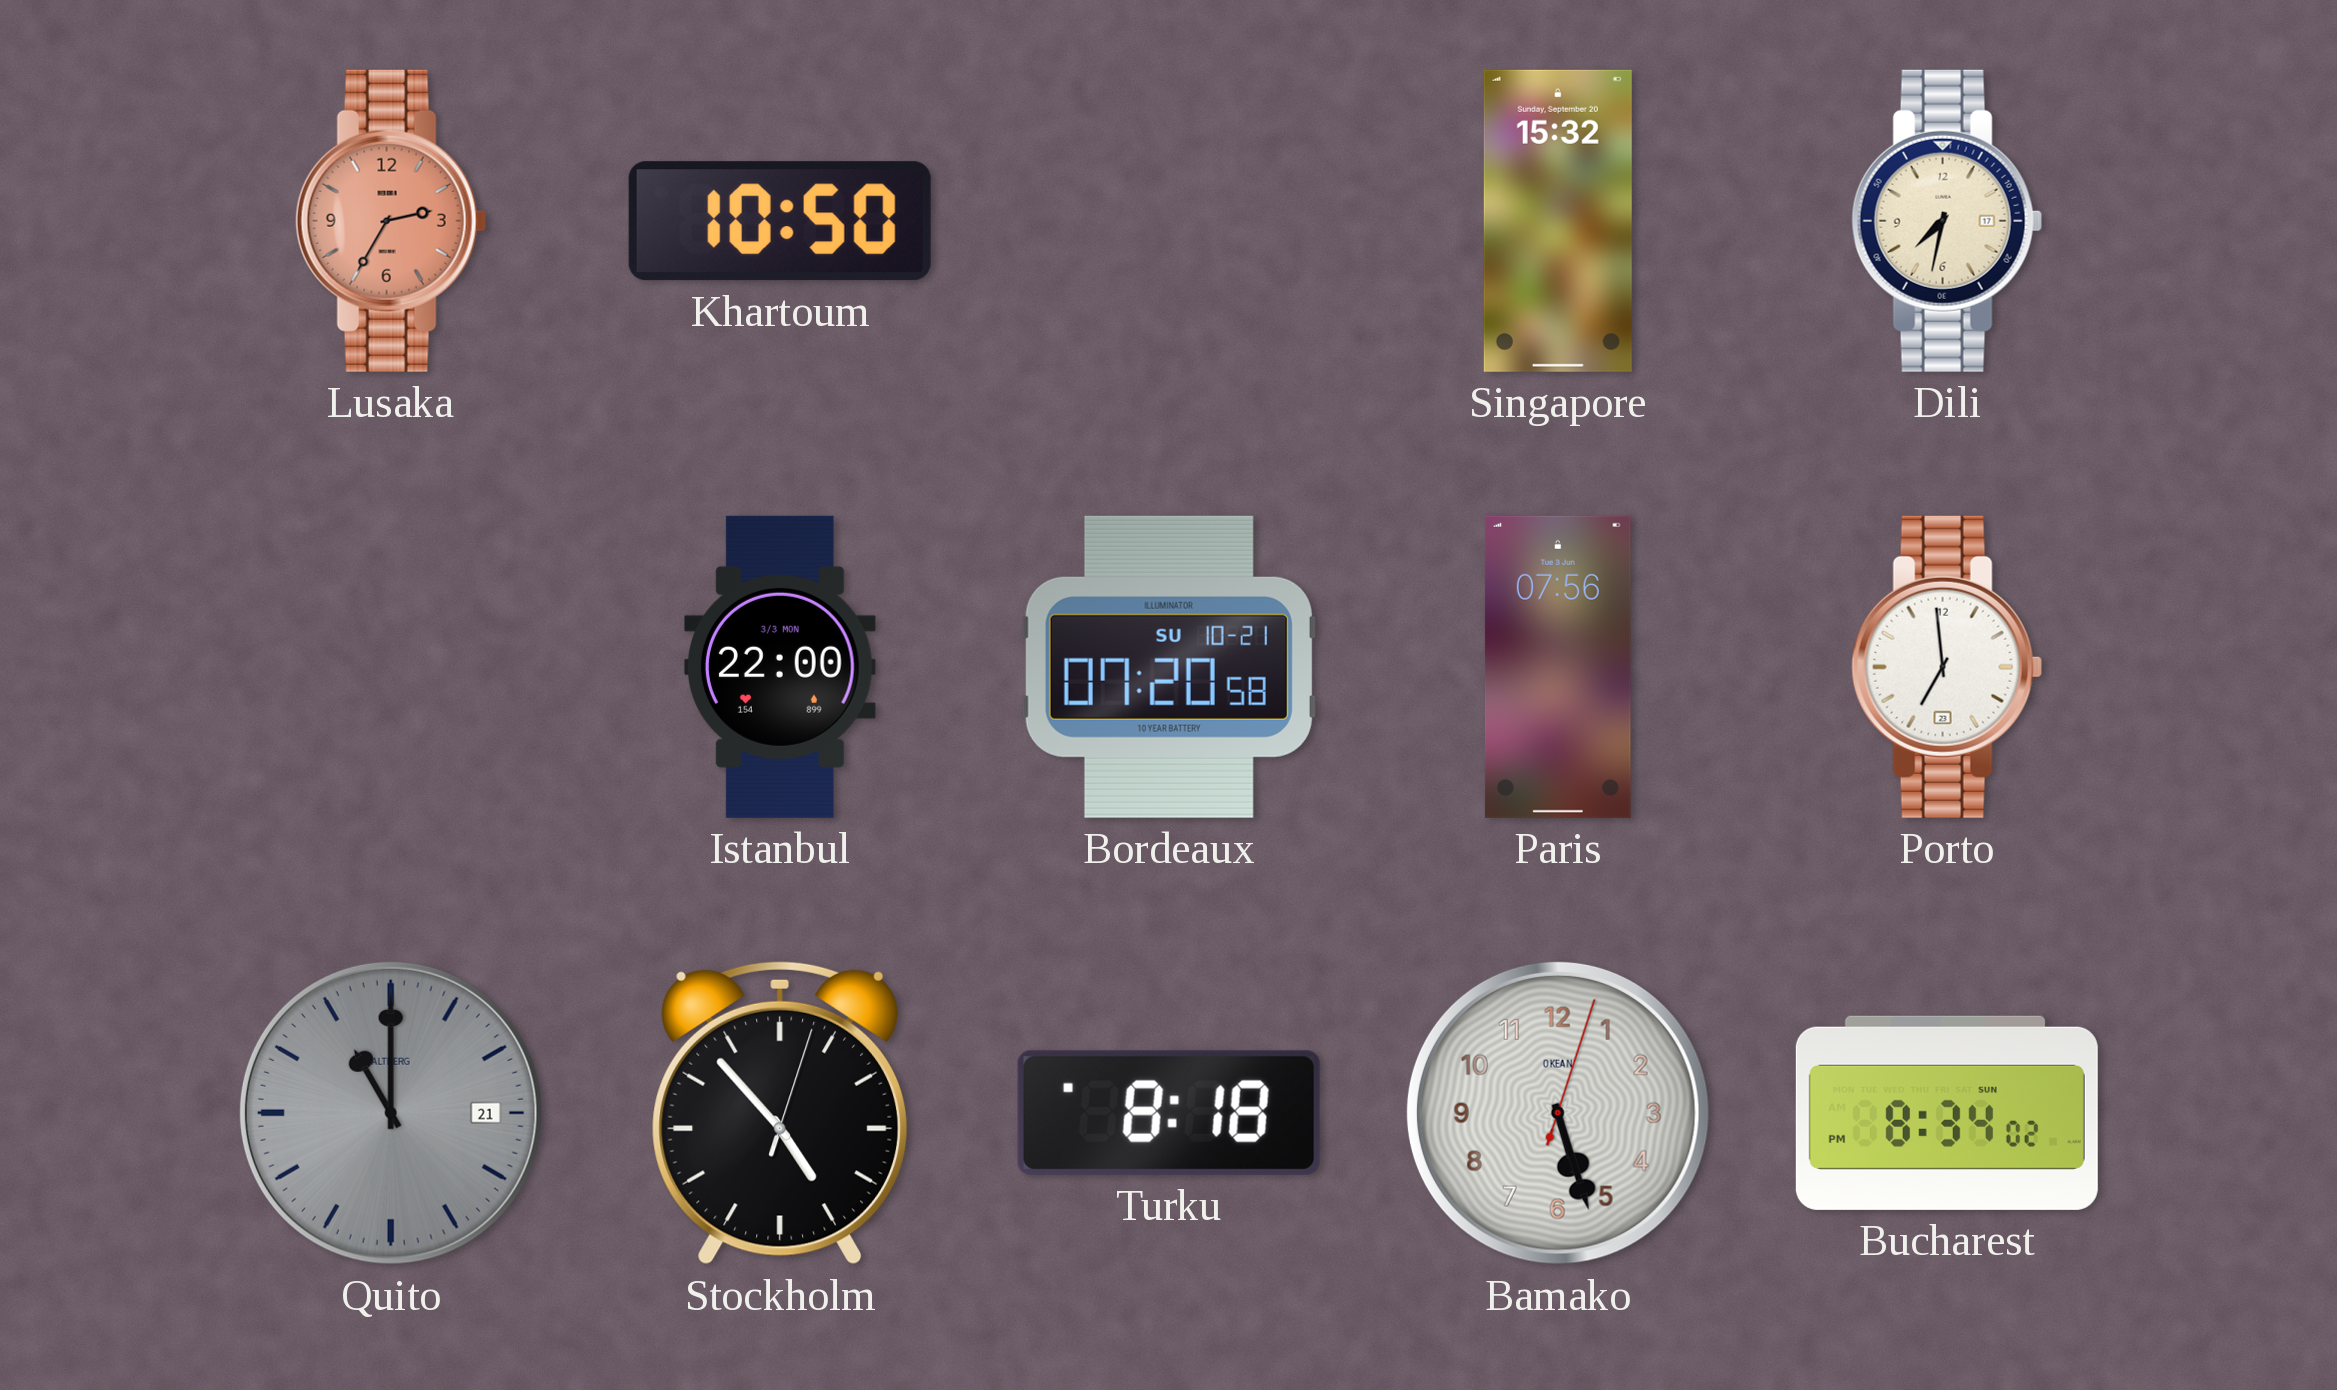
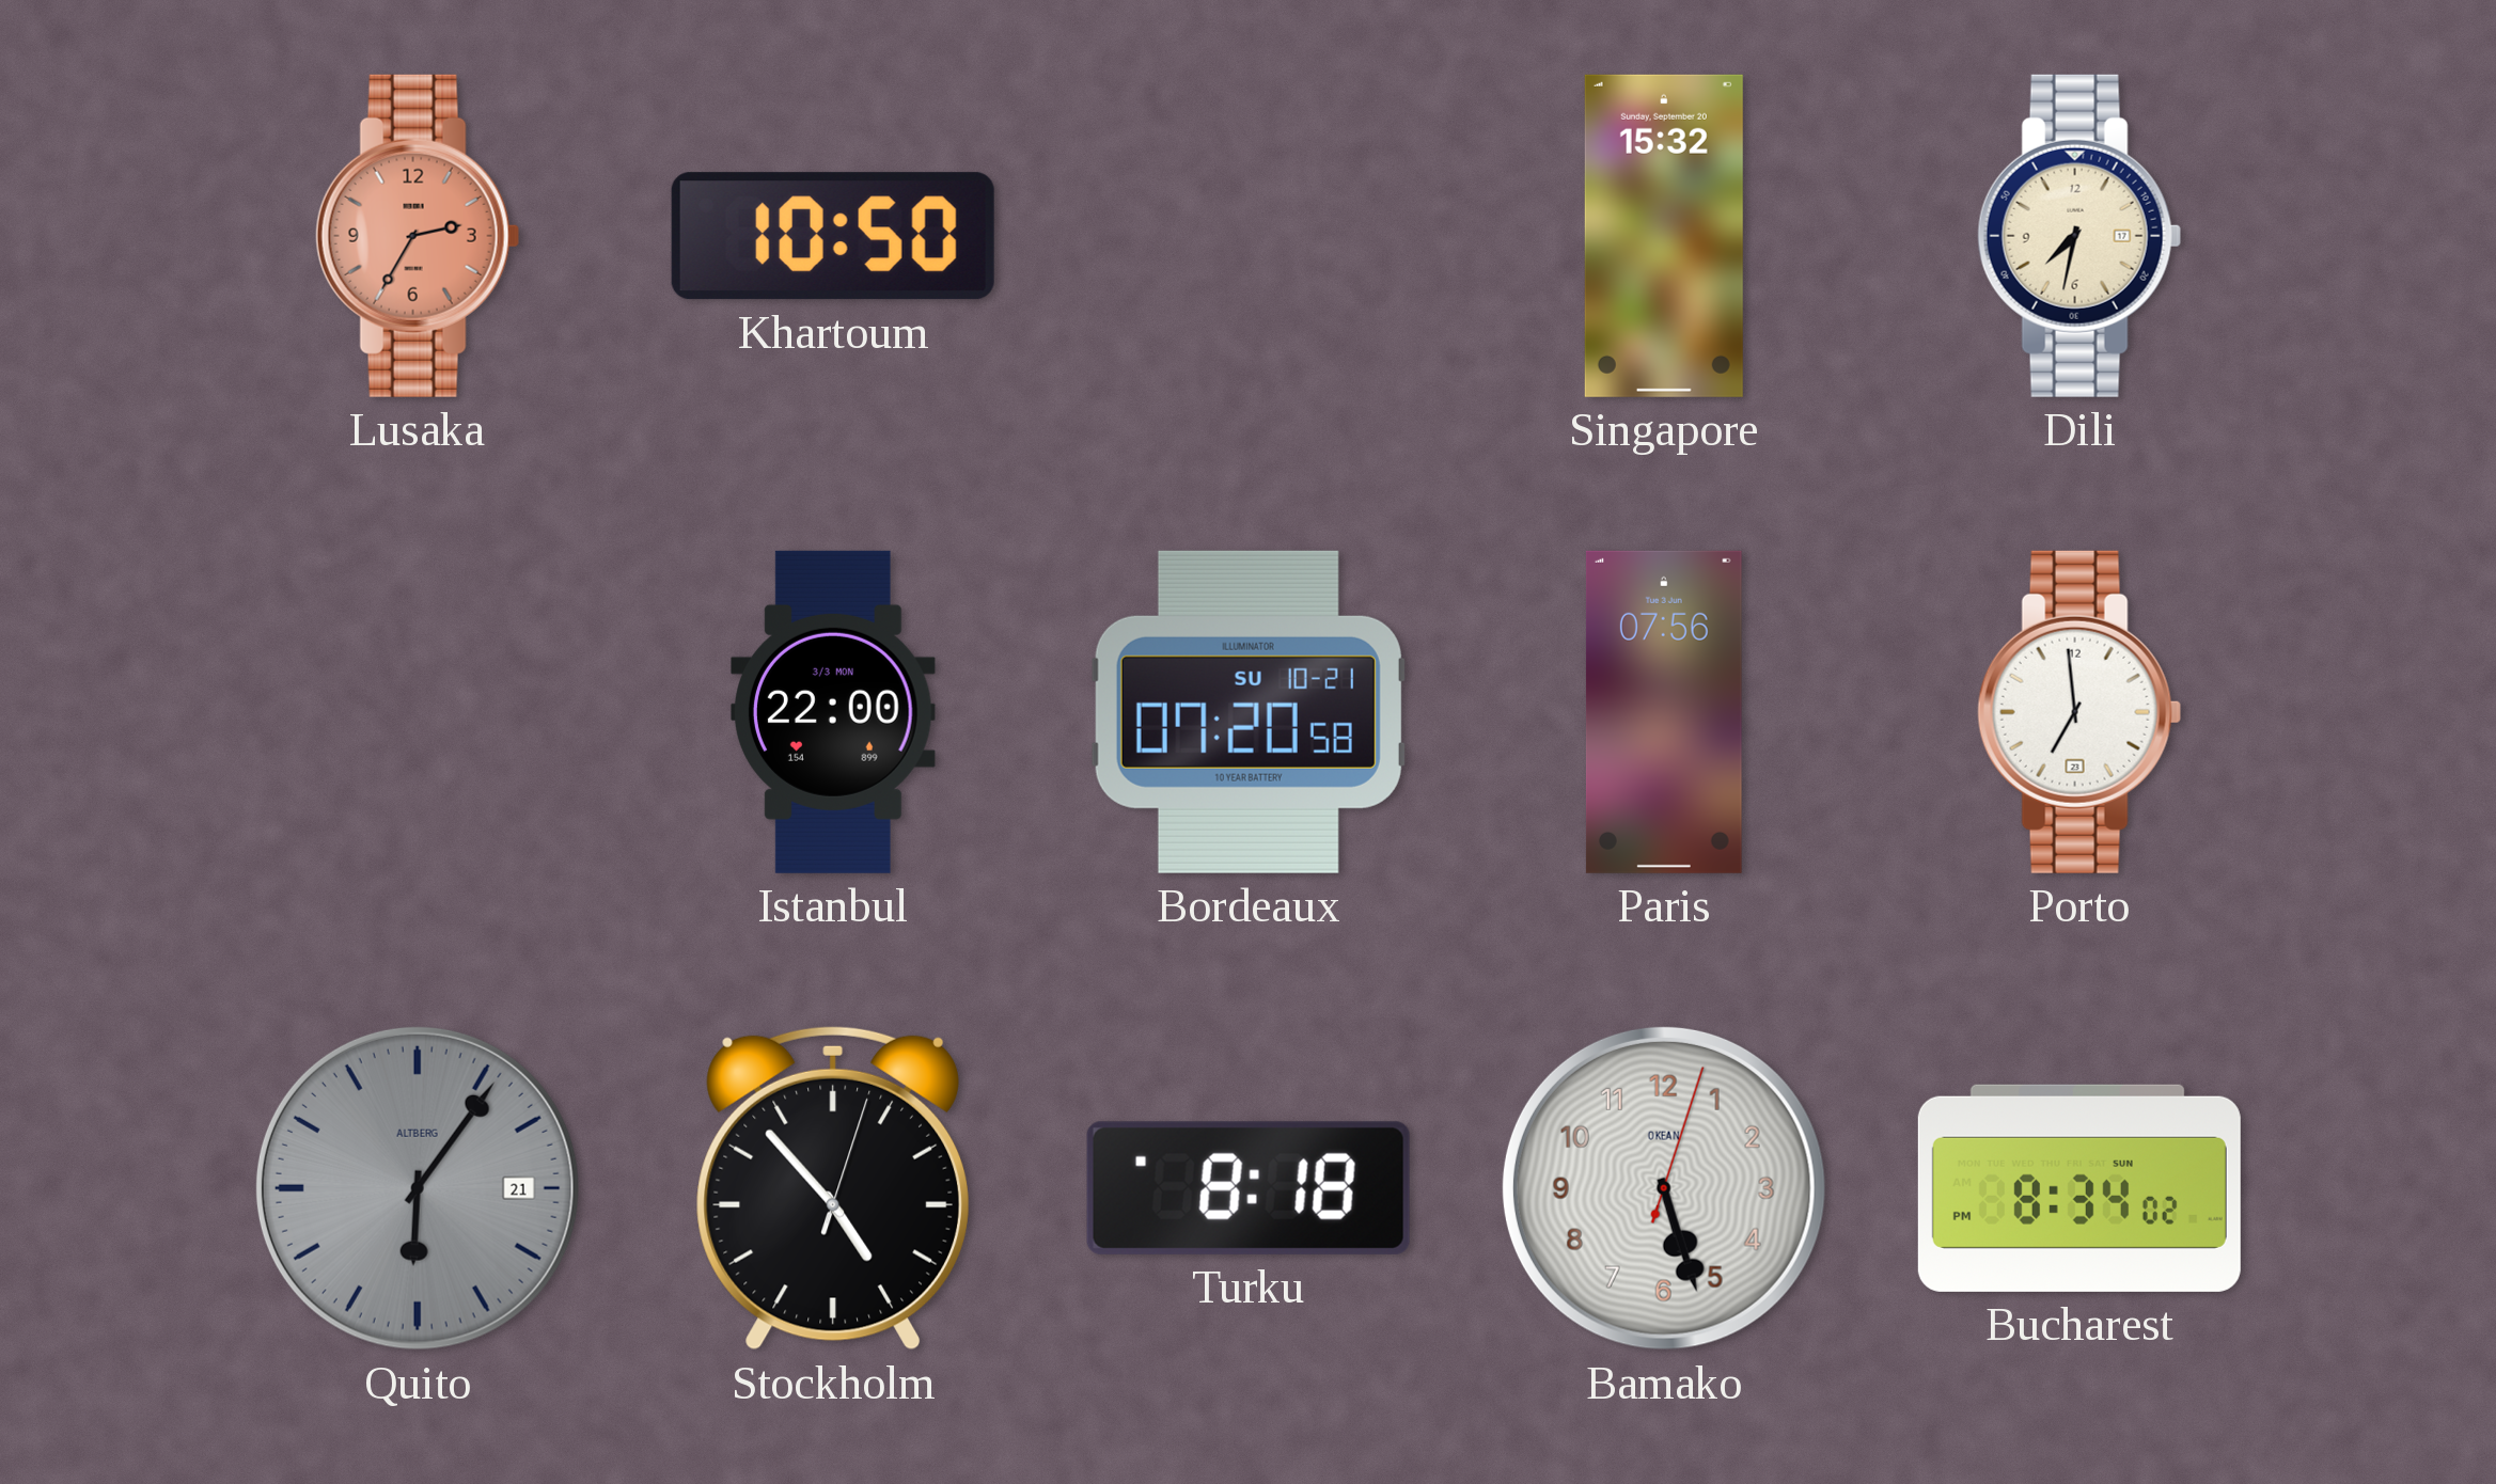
Quito: 11:00 -> 6:06
